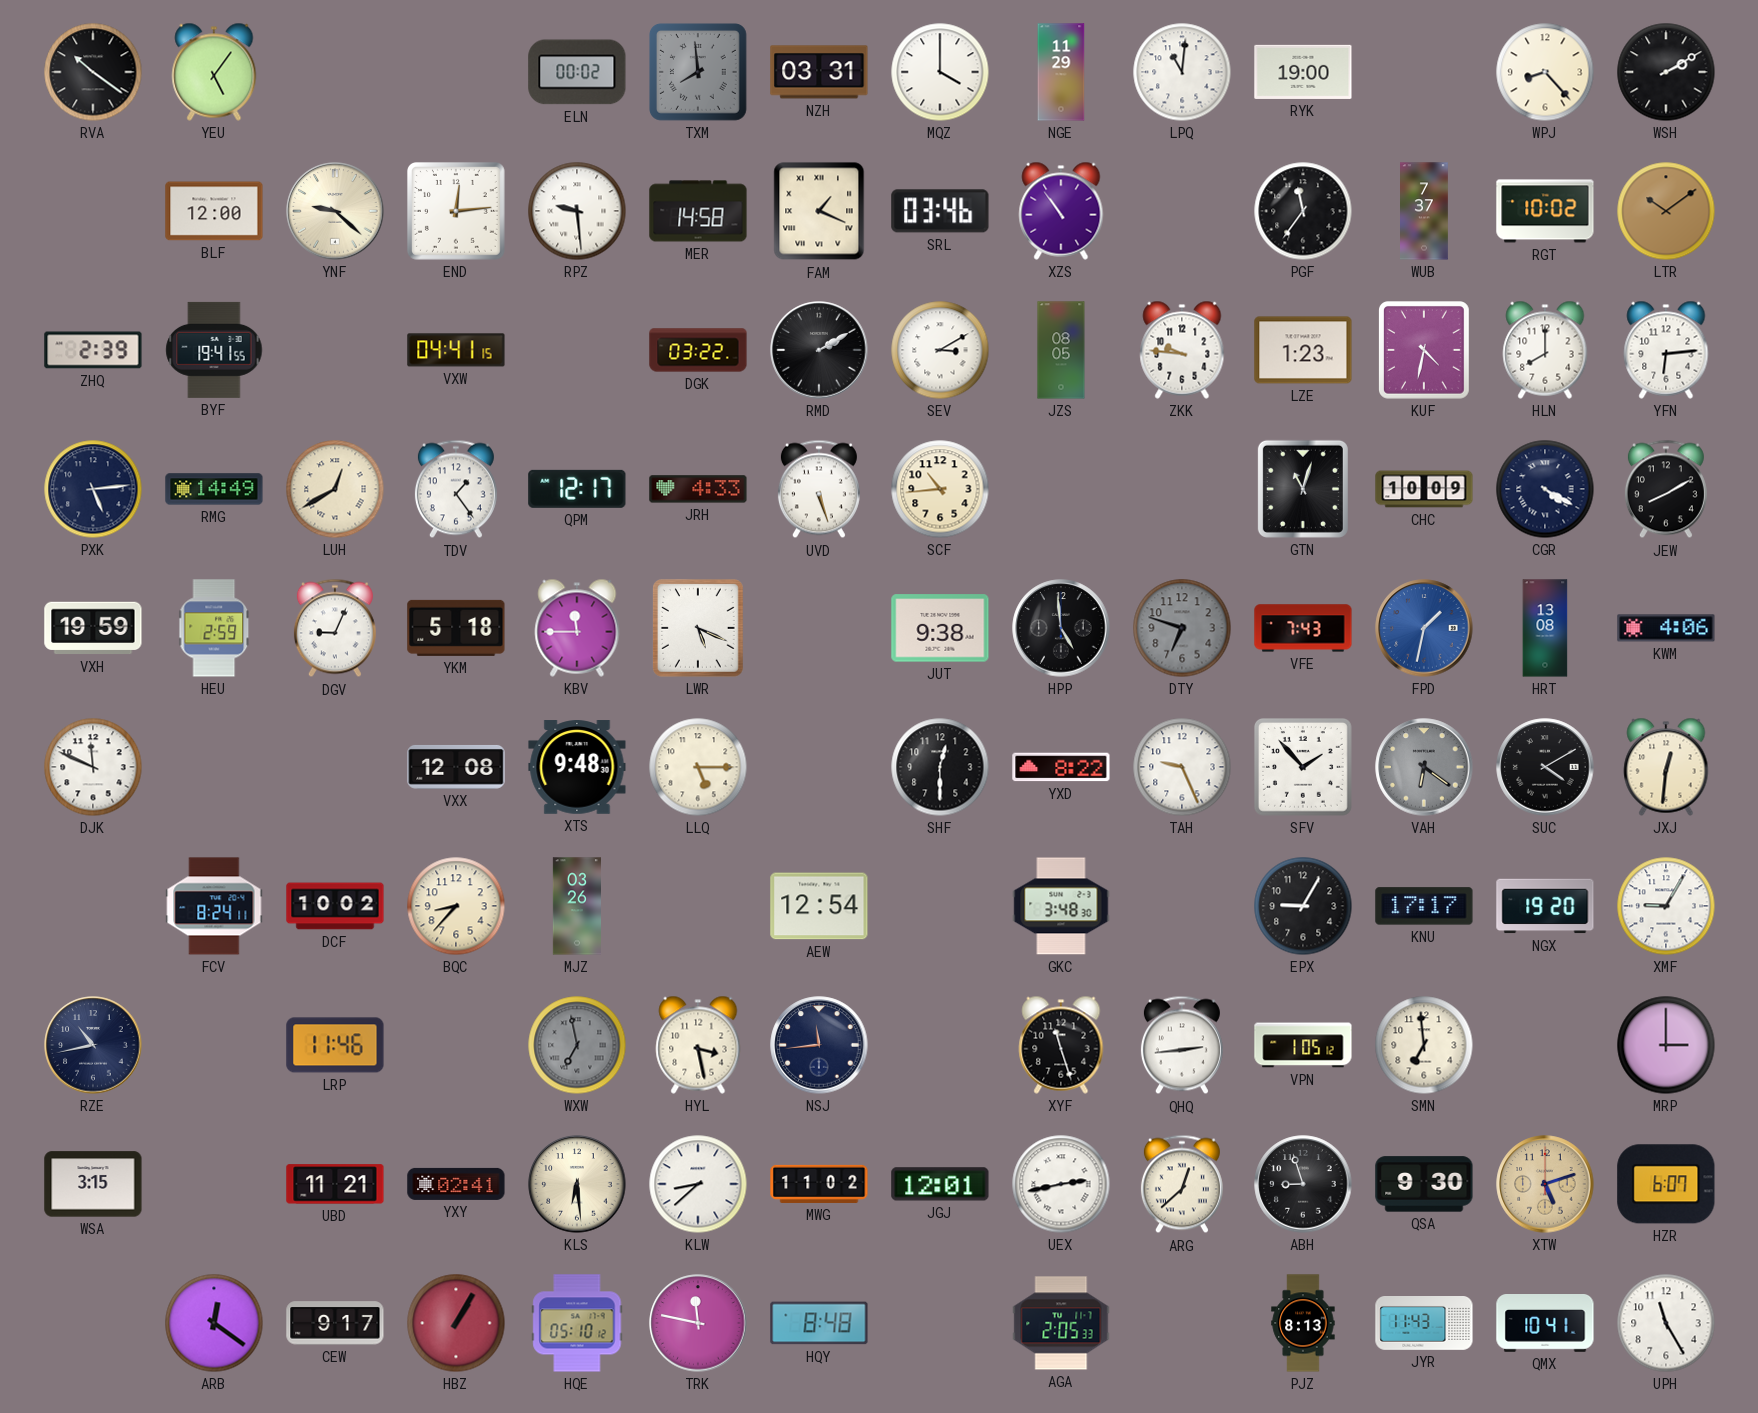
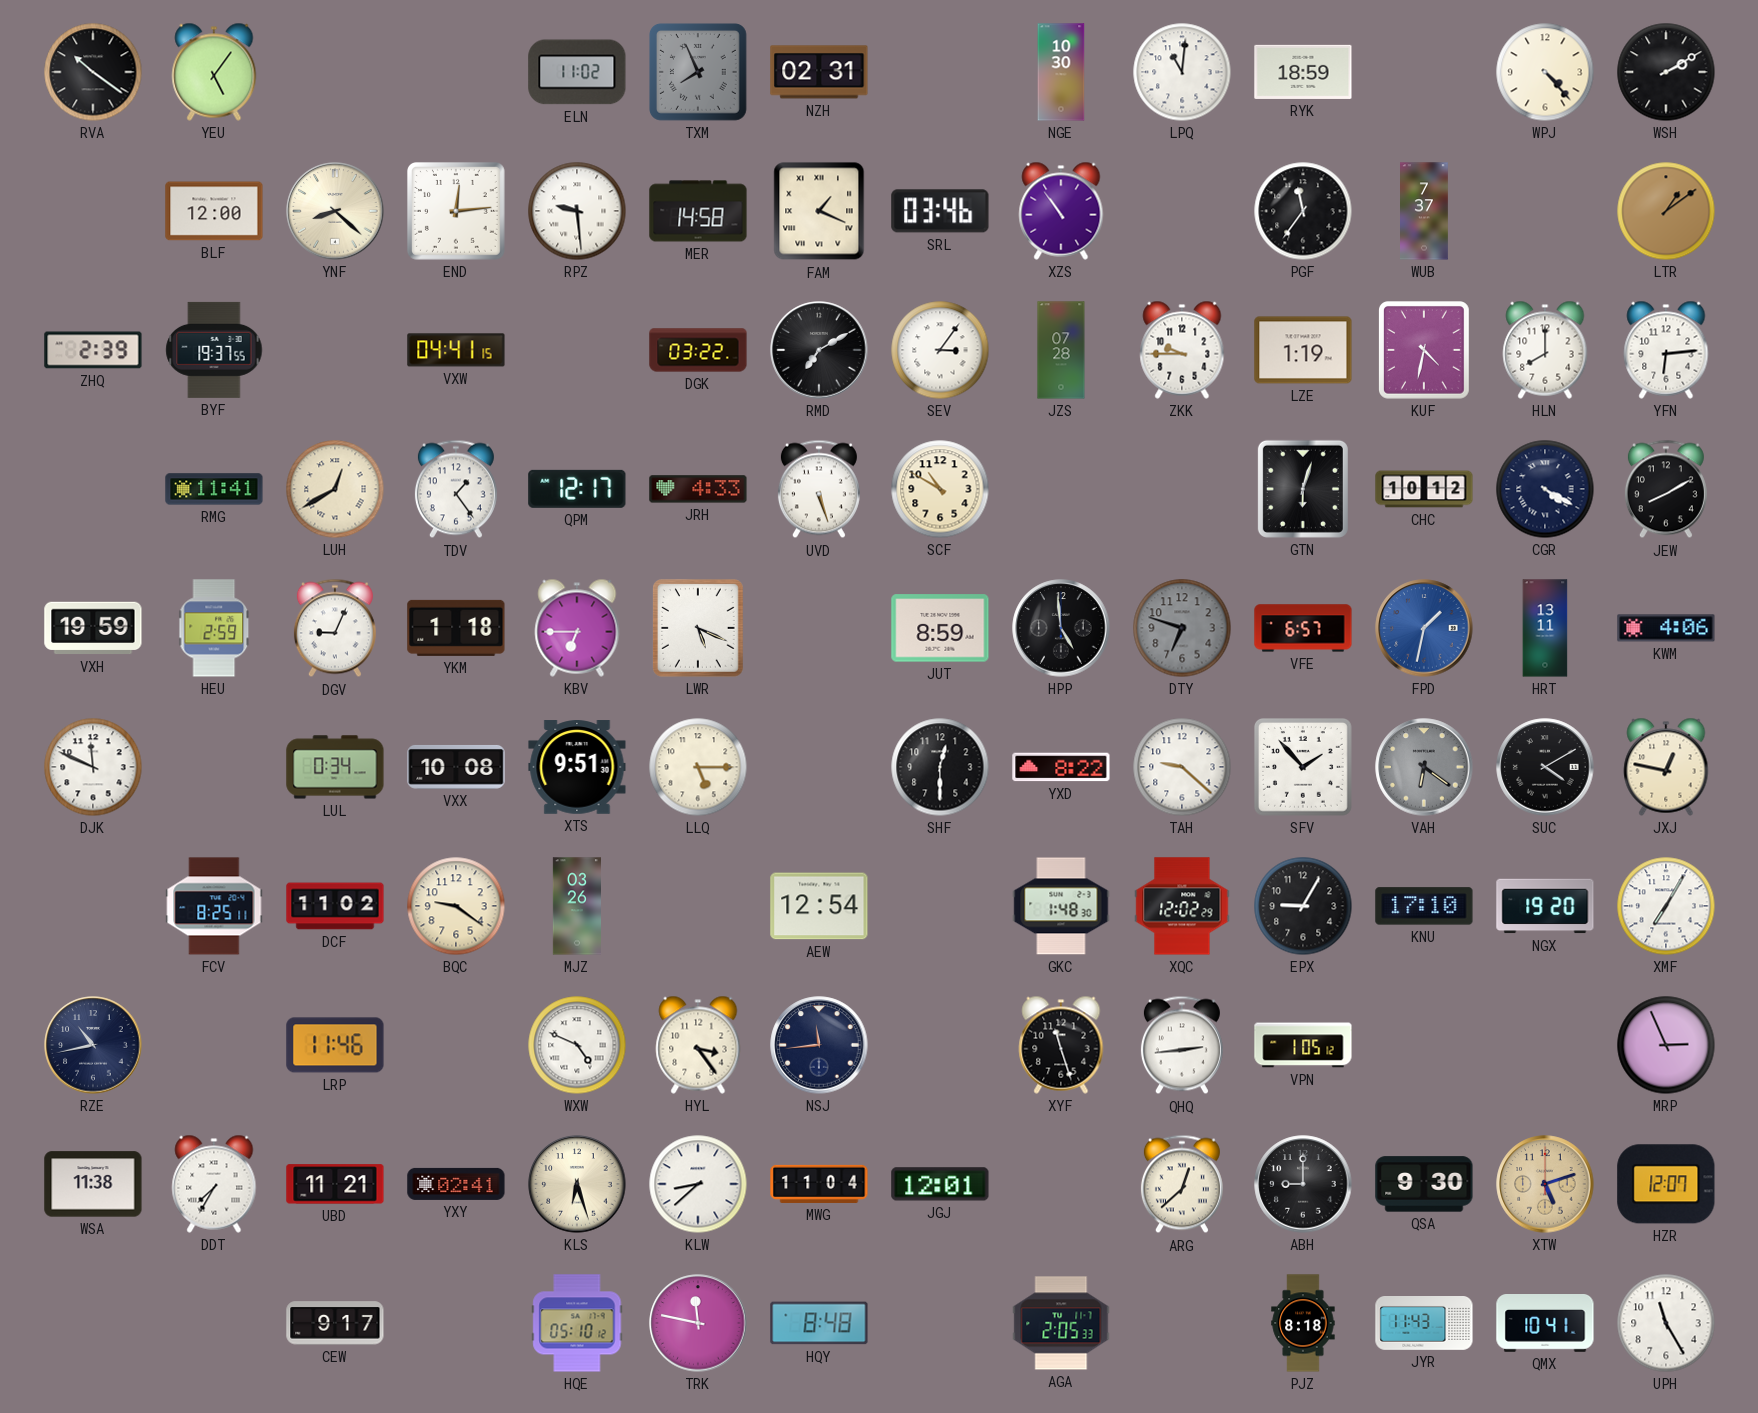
ELN: 00:02 -> 11:02
TXM: 7:59 -> 7:56
NZH: 03:31 -> 02:31
MQZ: 4:00 -> none
NGE: 11:29 -> 10:30
RYK: 19:00 -> 18:59
WPJ: 8:23 -> 4:23
YNF: 9:22 -> 8:22
RGT: 10:02 -> none
LTR: 10:09 -> 1:09
BYF: 19:41 -> 19:37
RMD: 2:10 -> 7:10
SEV: 3:10 -> 3:06
JZS: 08:05 -> 07:28
ZKK: 9:46 -> 9:45
LZE: 1:23 -> 1:19
PXK: 5:14 -> none
RMG: 14:49 -> 11:41
SCF: 10:44 -> 10:50
GTN: 11:03 -> 6:03
CHC: 10:09 -> 10:12
YKM: 5:18 -> 1:18
KBV: 11:45 -> 6:45
JUT: 9:38 -> 8:59
VFE: 7:43 -> 6:57
HRT: 13:08 -> 13:11
LUL: none -> 0:34
VXX: 12:08 -> 10:08
XTS: 9:48 -> 9:51
TAH: 9:26 -> 9:22
JXJ: 12:31 -> 12:47
FCV: 8:24 -> 8:25
DCF: 10:02 -> 11:02
BQC: 8:37 -> 9:21
GKC: 3:48 -> 1:48
XQC: none -> 12:02
KNU: 17:17 -> 17:10
XMF: 9:05 -> 7:05
WXW: 6:58 -> 4:49
WXW dial: grey -> white
HYL: 3:28 -> 3:24
SMN: 6:59 -> none
MRP: 3:00 -> 2:56
WSA: 3:15 -> 11:38
DDT: none -> 7:35
KLS: 6:29 -> 6:27
MWG: 11:02 -> 11:04
UEX: 2:43 -> none
ABH: 8:57 -> 9:00
HZR: 6:07 -> 12:07
ARB: 12:21 -> none
HBZ: 1:05 -> none
PJZ: 8:13 -> 8:18
